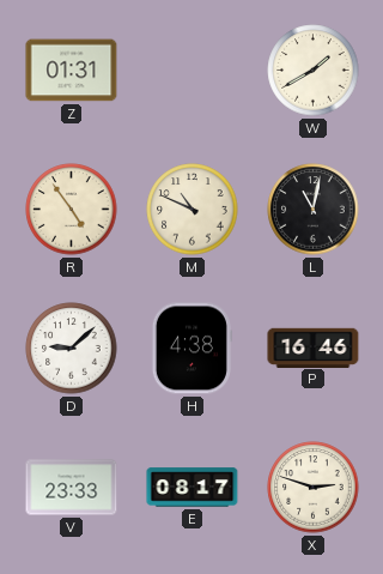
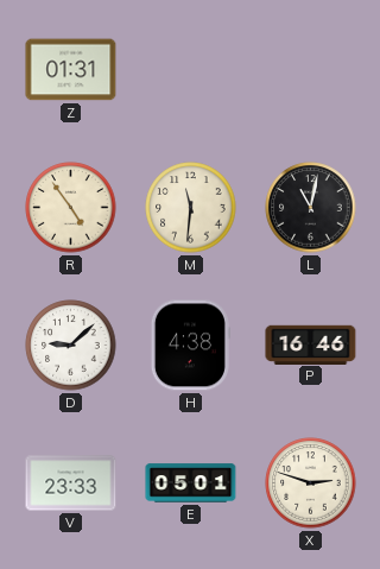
W: 1:40 -> none
M: 10:49 -> 11:31
E: 08:17 -> 05:01
